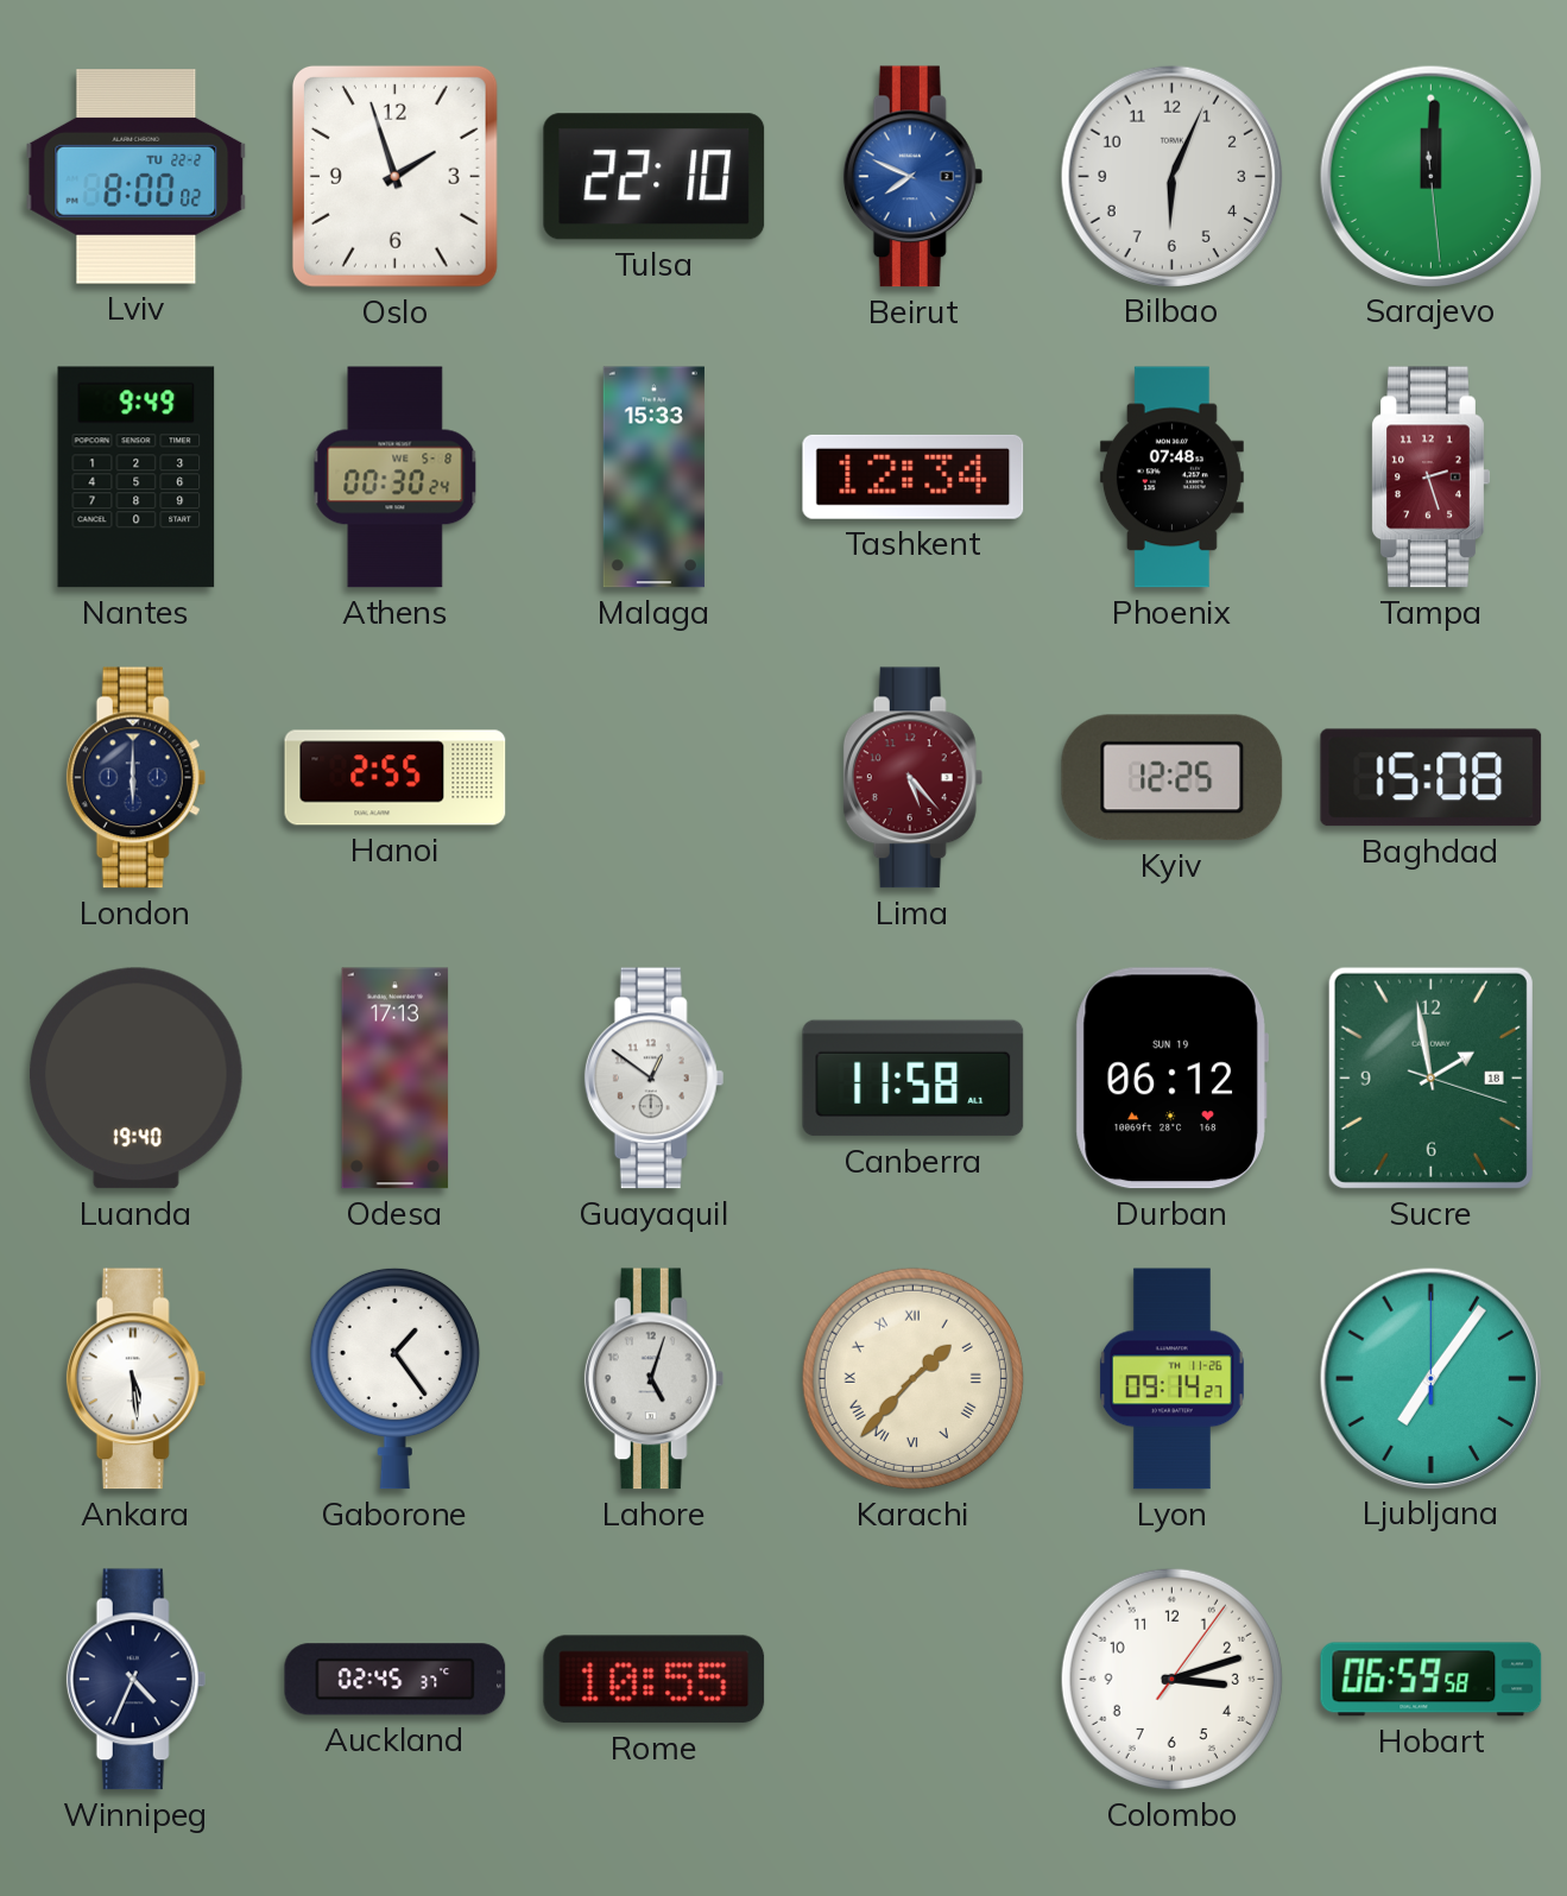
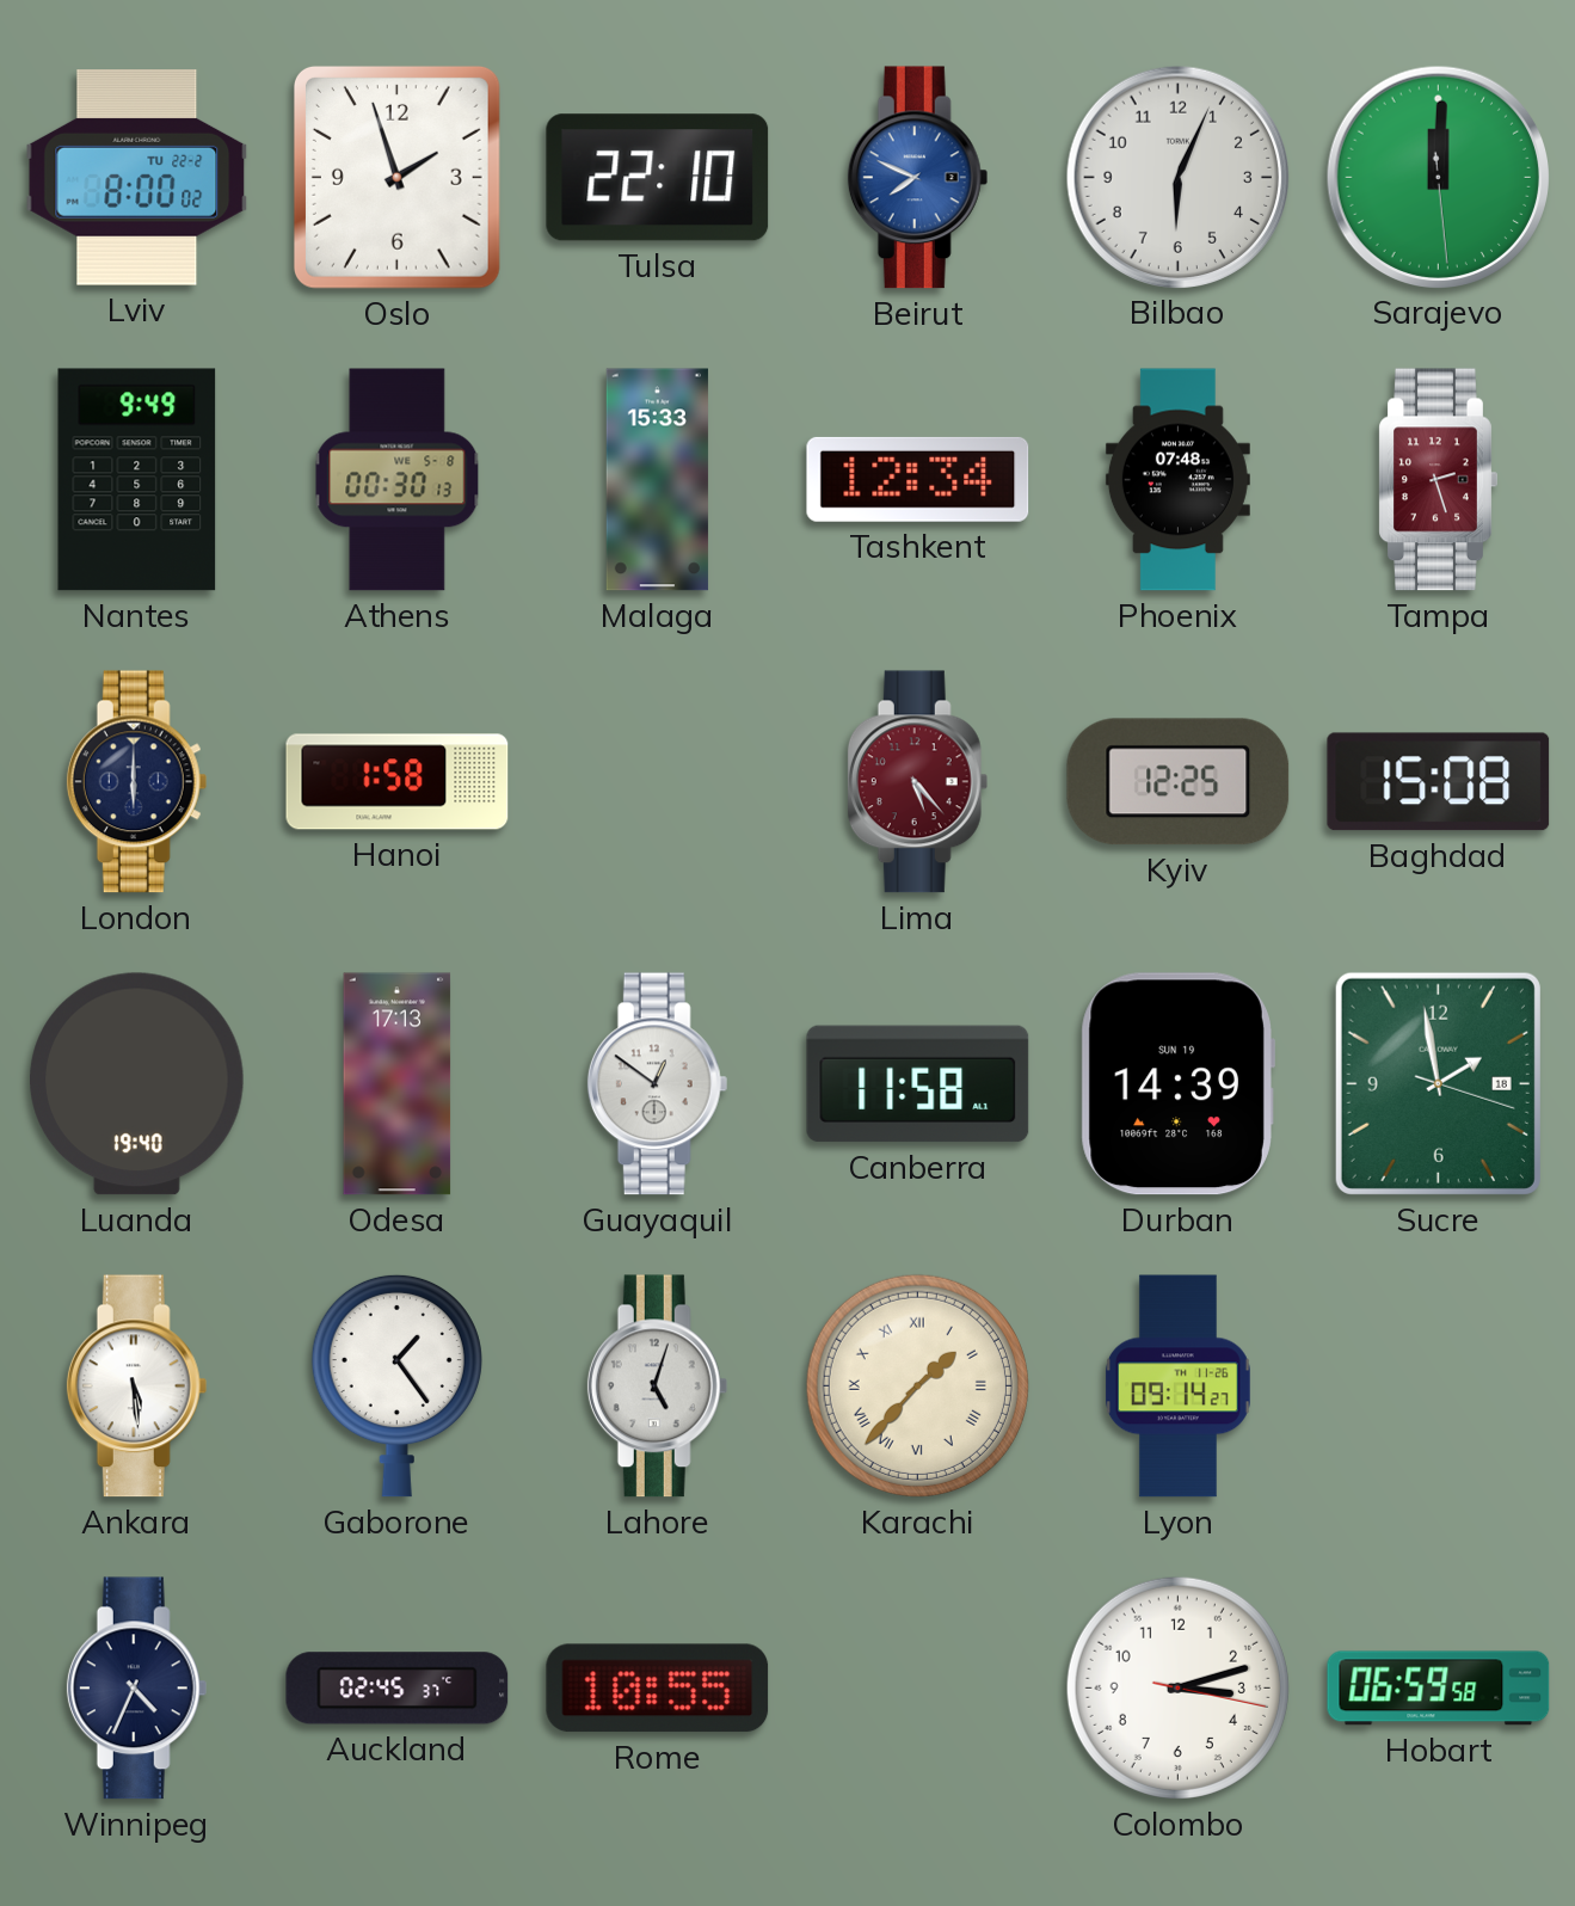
Athens: 00:30:24 -> 00:30:13
Hanoi: 2:55 -> 1:58
Durban: 06:12 -> 14:39
Ljubljana: 7:06 -> none
Colombo: 3:12:06 -> 3:12:17
